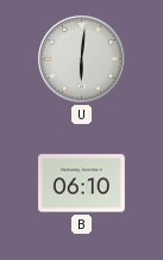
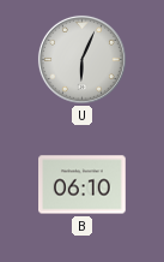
U: 6:01 -> 6:04
